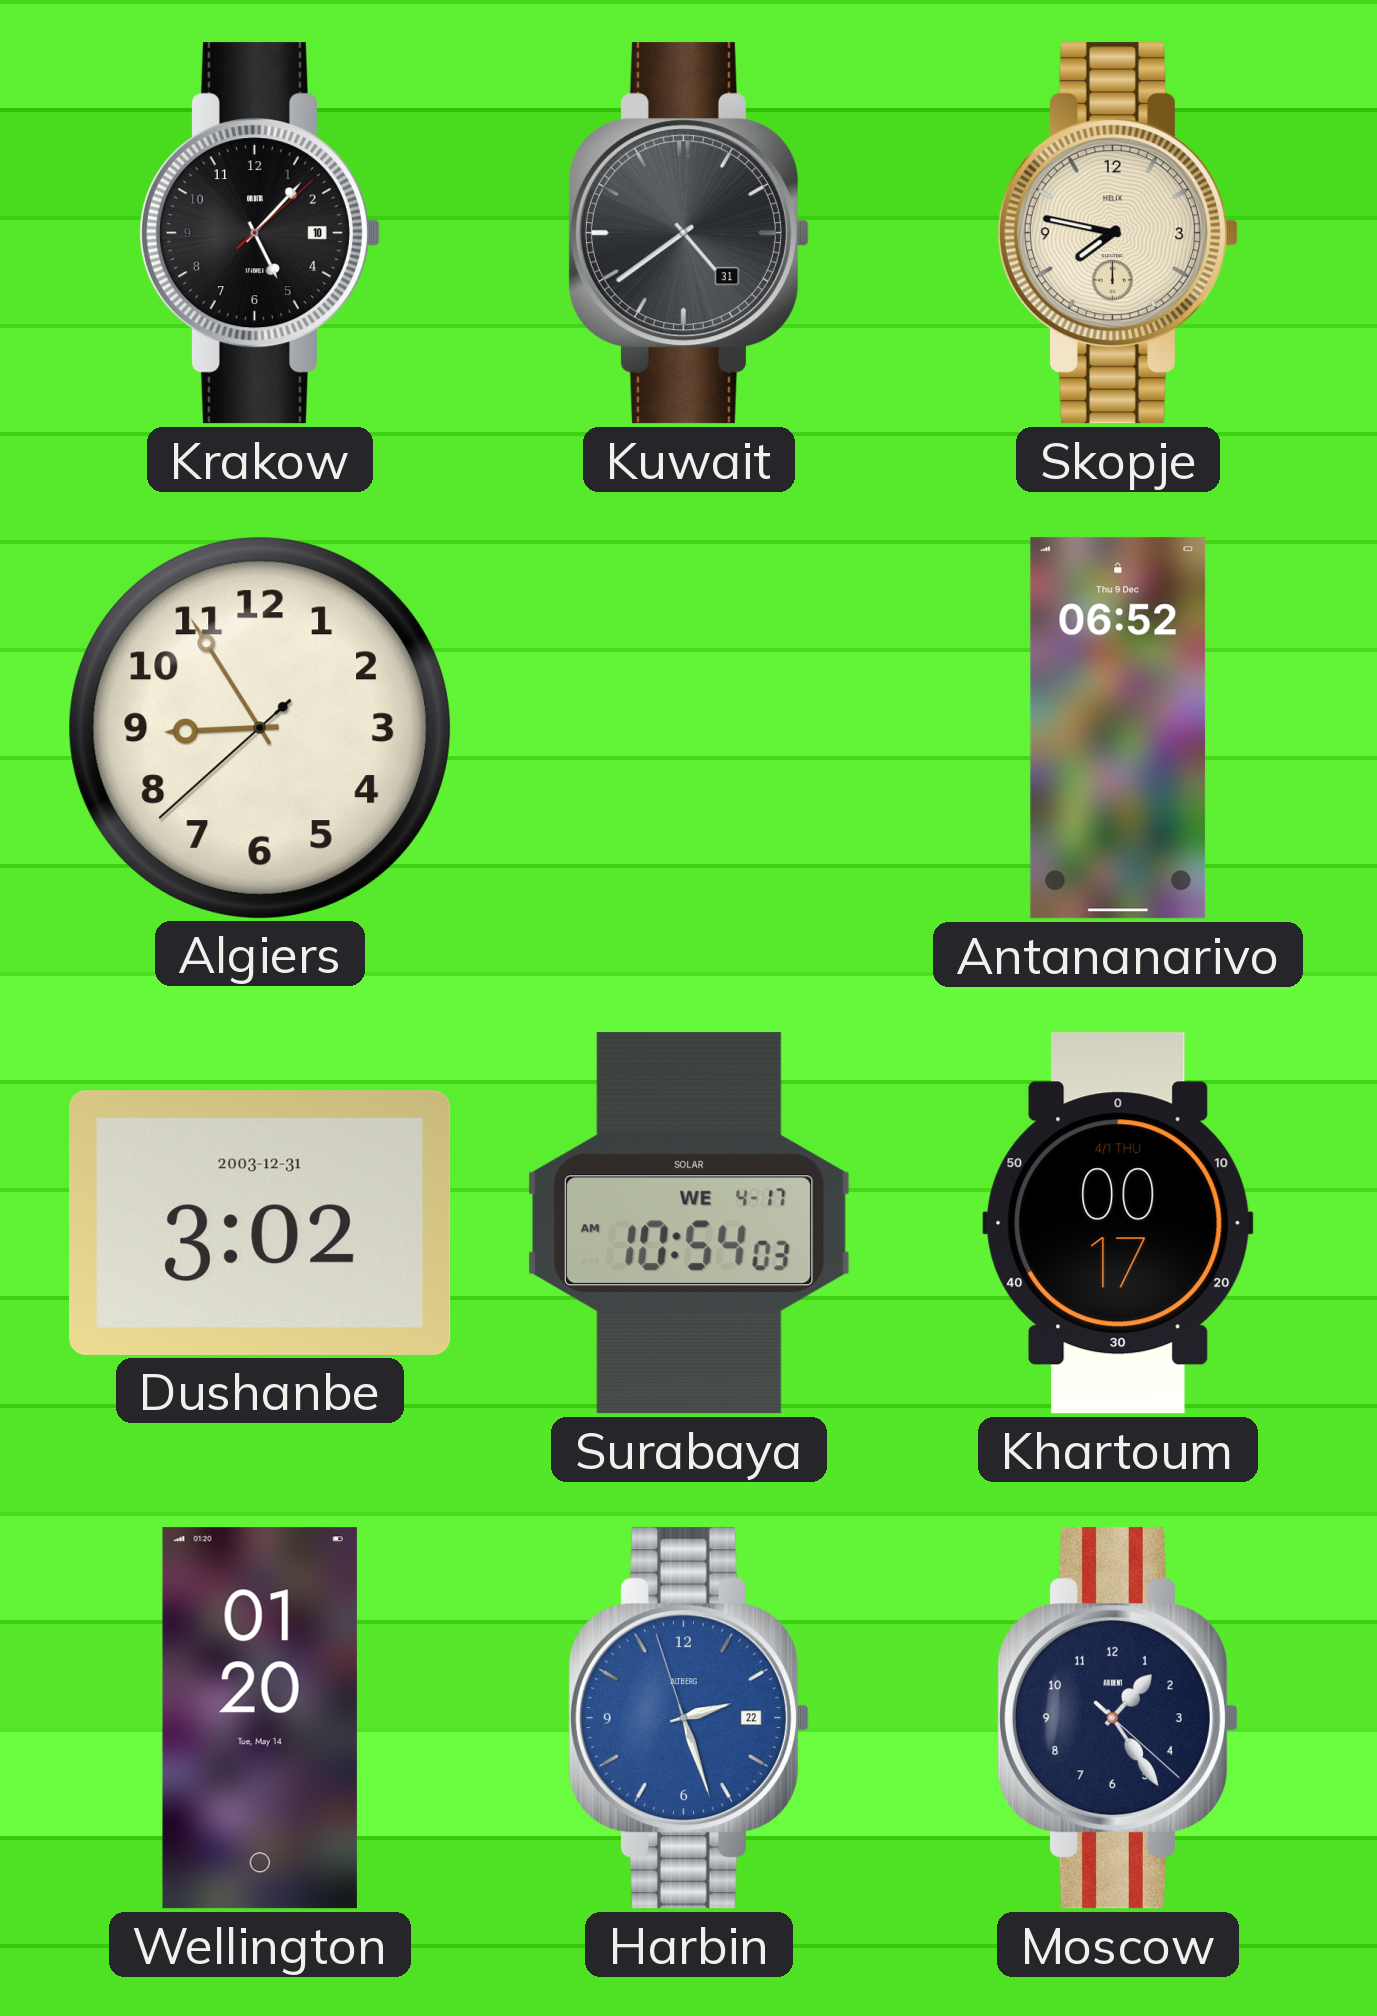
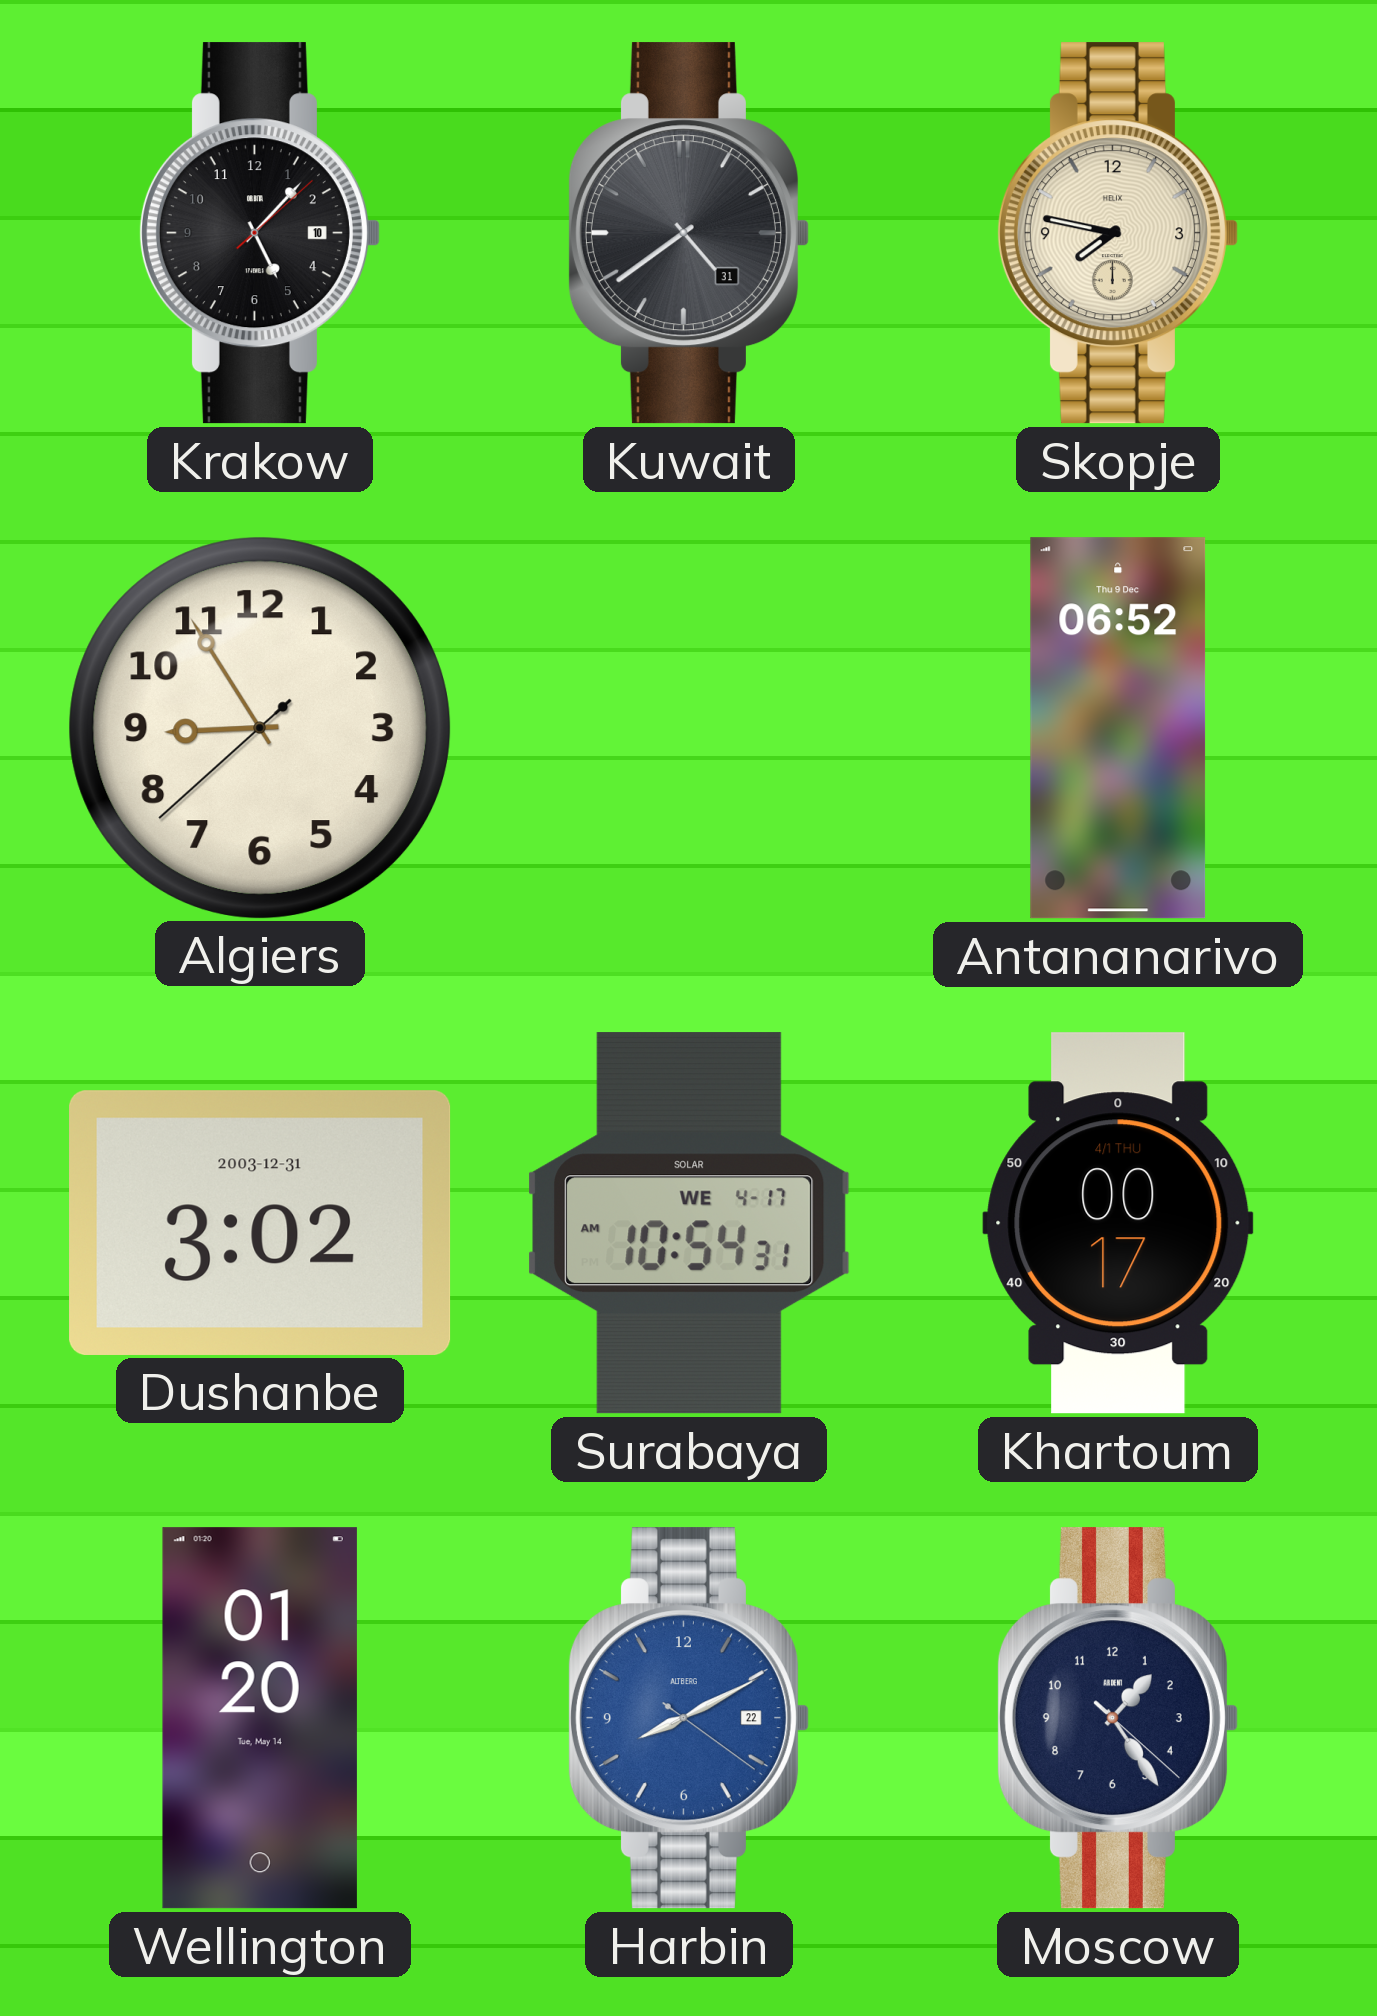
Surabaya: 10:54:03 AM -> 10:54:31 AM
Harbin: 2:26 -> 8:10
